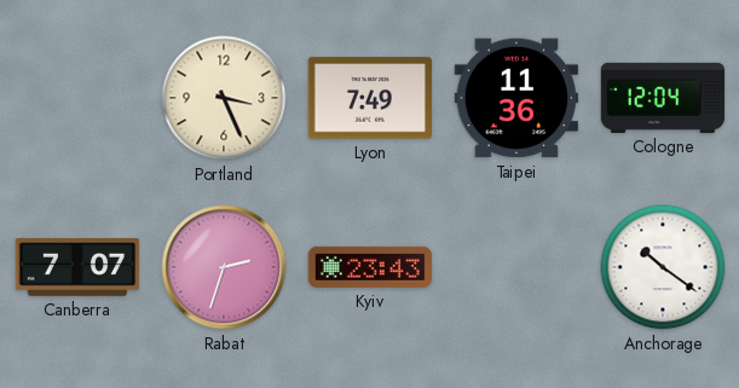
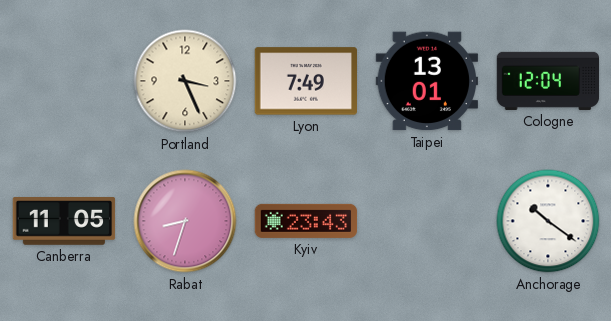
Taipei: 11:36 -> 13:01
Canberra: 7:07 -> 11:05
Rabat: 2:33 -> 8:33
